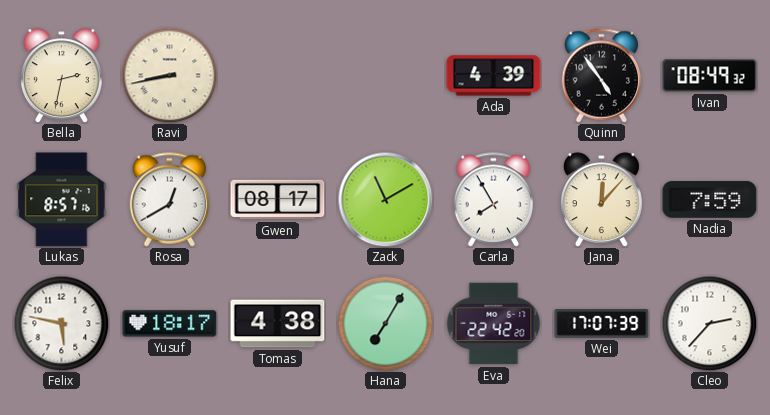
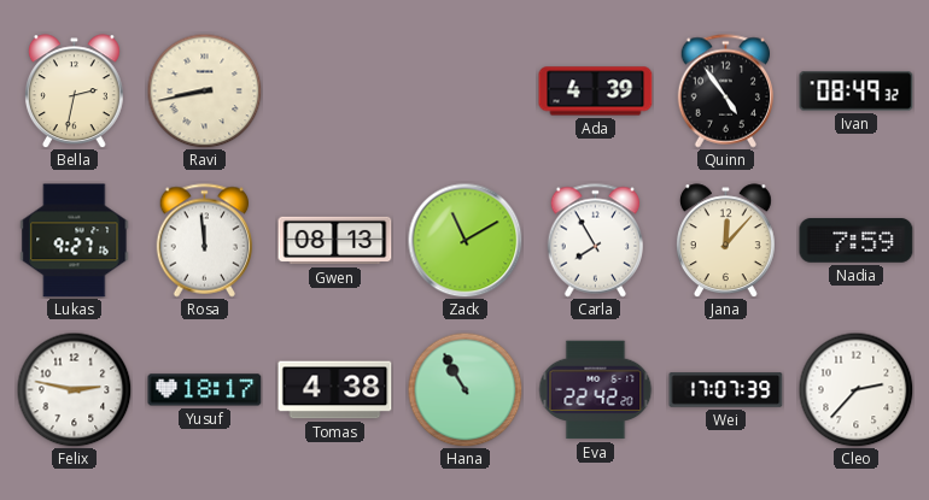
Lukas: 8:57 -> 9:27
Rosa: 12:40 -> 11:59
Gwen: 08:17 -> 08:13
Felix: 5:47 -> 2:47
Hana: 7:05 -> 10:55
